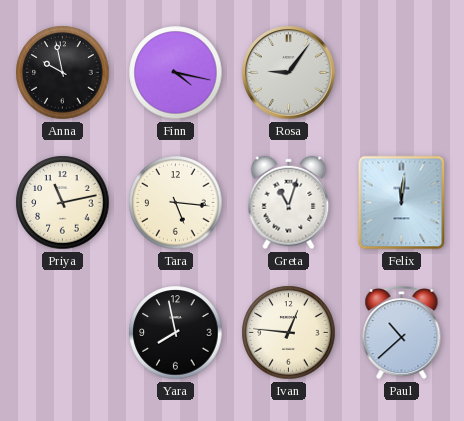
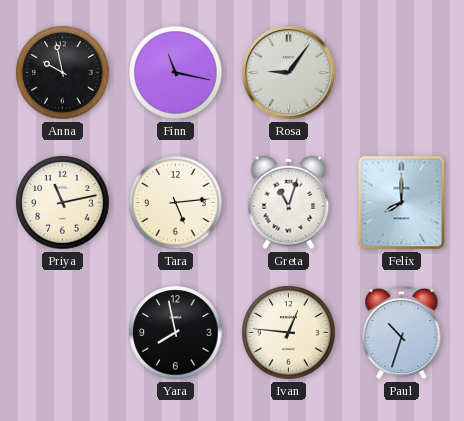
Finn: 4:17 -> 11:17
Tara: 5:16 -> 5:14
Felix: 12:01 -> 8:00
Paul: 10:38 -> 10:33
